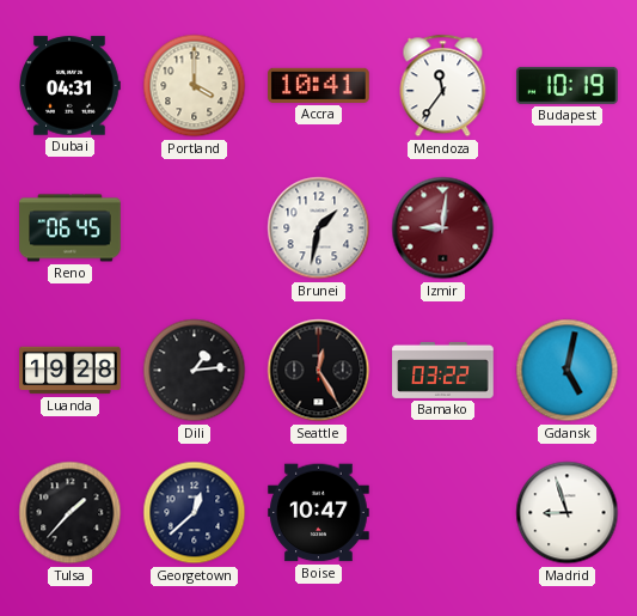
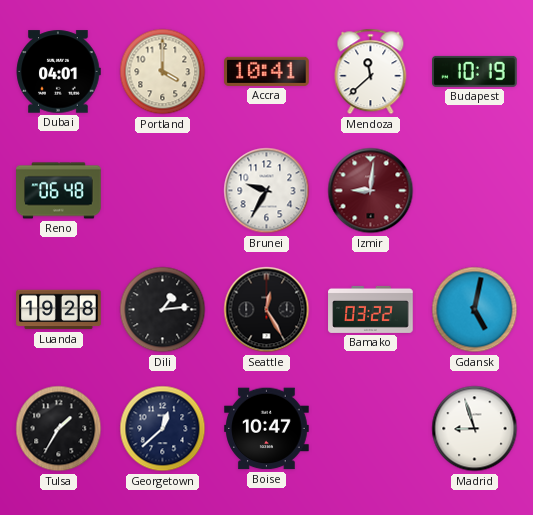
Dubai: 04:31 -> 04:01
Mendoza: 11:36 -> 11:38
Reno: 06:45 -> 06:48
Brunei: 1:32 -> 9:35
Tulsa: 1:37 -> 1:35
